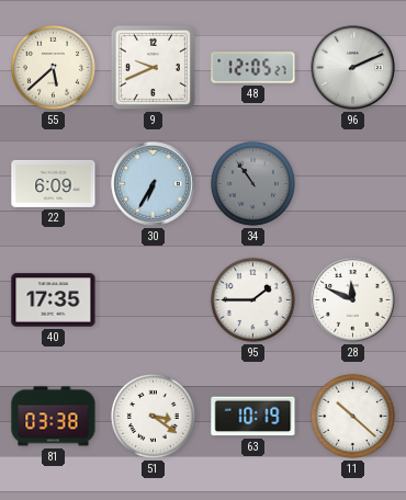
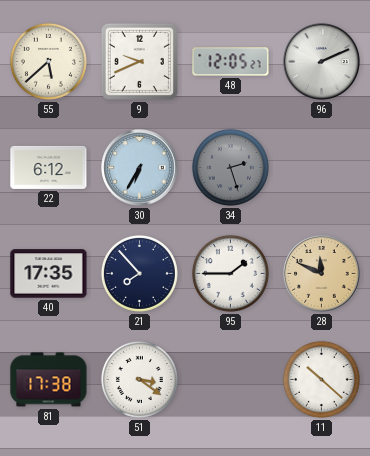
22: 6:09 -> 6:12
34: 10:54 -> 2:27
21: none -> 7:53
28 dial: white -> champagne
81: 03:38 -> 17:38
63: 10:19 -> none
